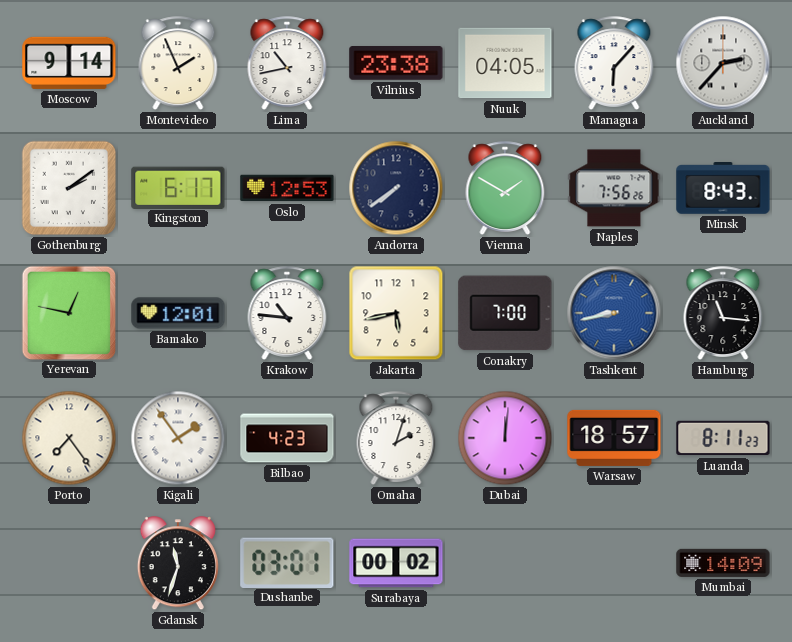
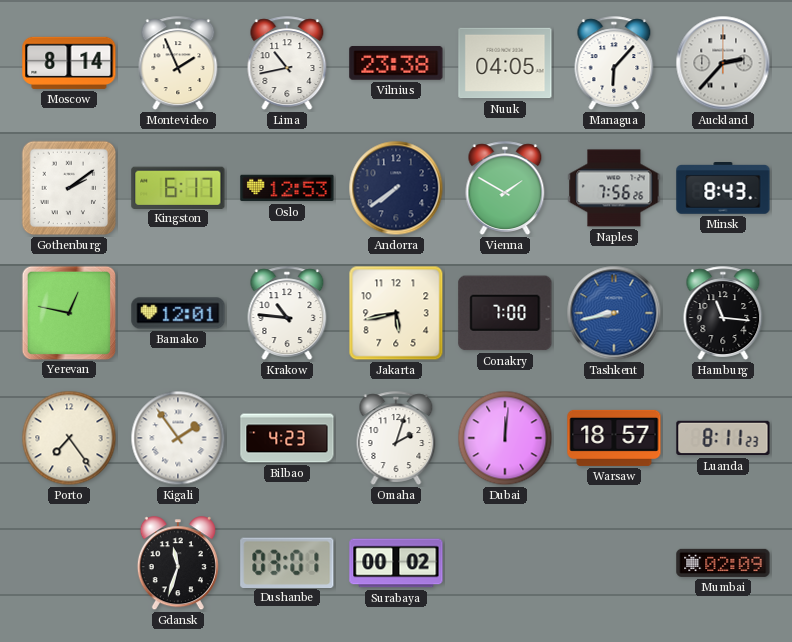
Moscow: 9:14 -> 8:14
Mumbai: 14:09 -> 02:09
